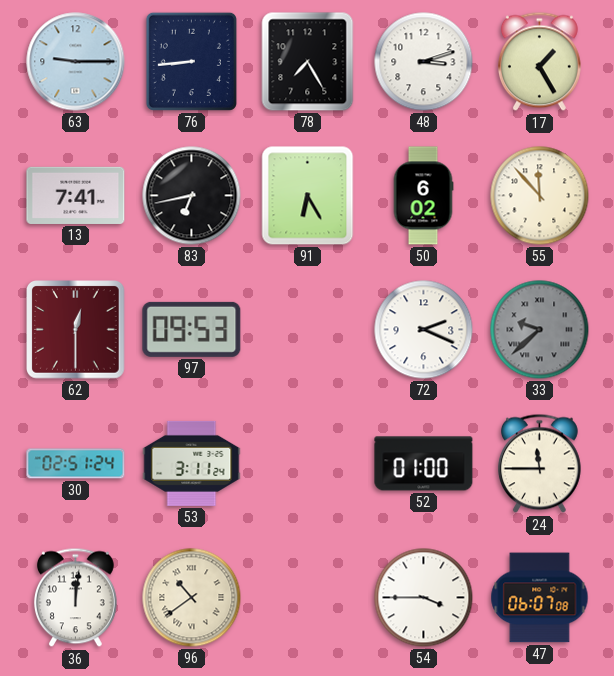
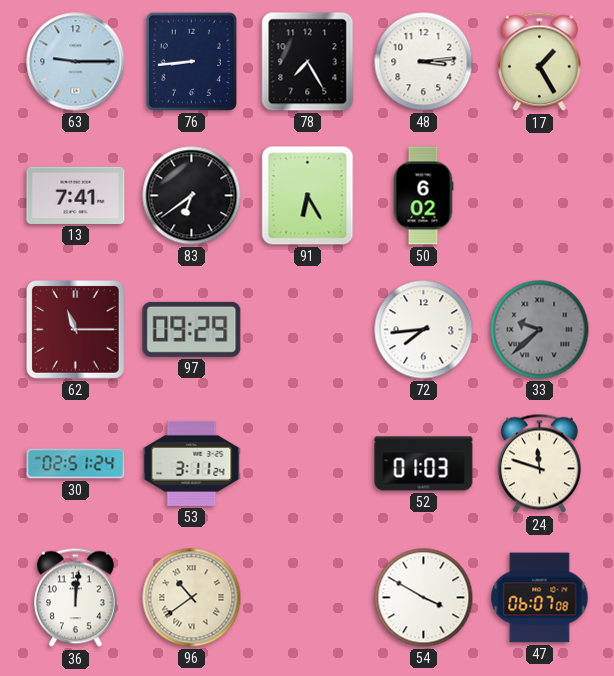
48: 3:12 -> 3:14
83: 6:43 -> 6:39
55: 11:53 -> none
62: 12:30 -> 11:15
97: 09:53 -> 09:29
72: 2:19 -> 7:44
52: 01:00 -> 01:03
24: 11:45 -> 11:48
54: 3:45 -> 3:50
